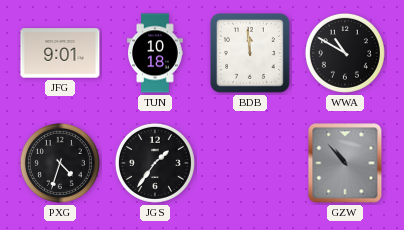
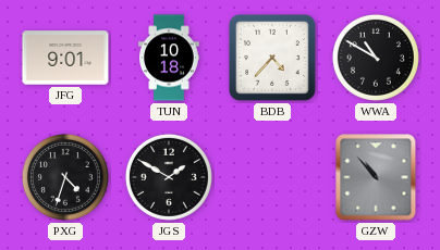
BDB: 11:59 -> 4:37
JGS: 1:36 -> 1:50
